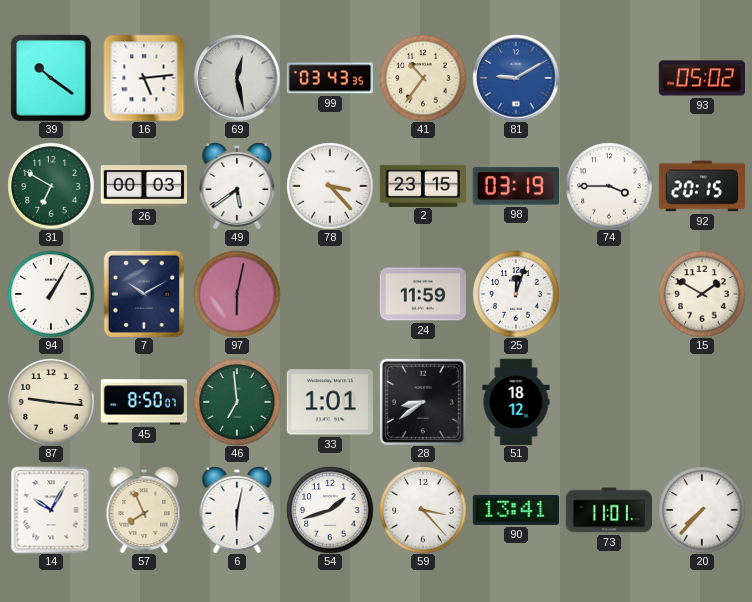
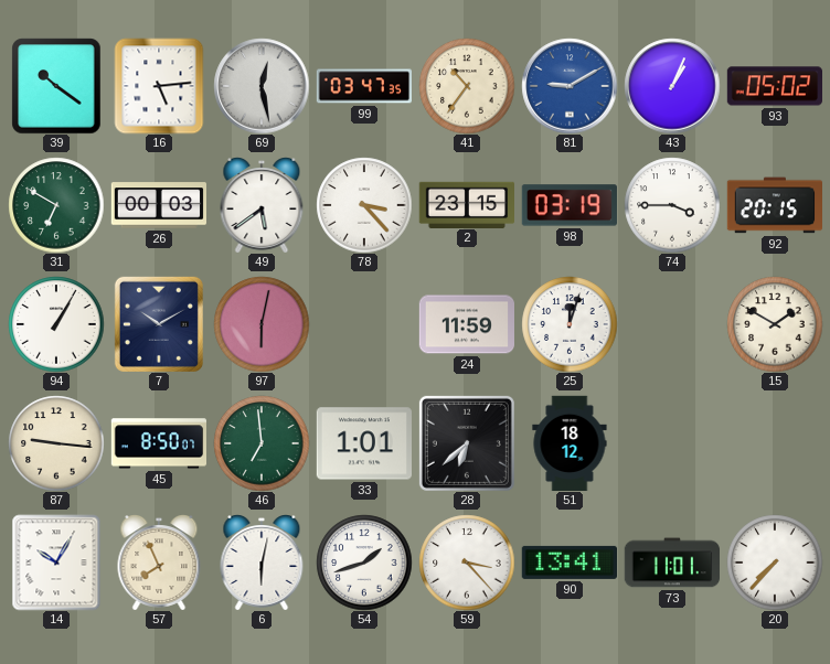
99: 03:43 -> 03:47
43: none -> 1:04
28: 8:39 -> 6:38
